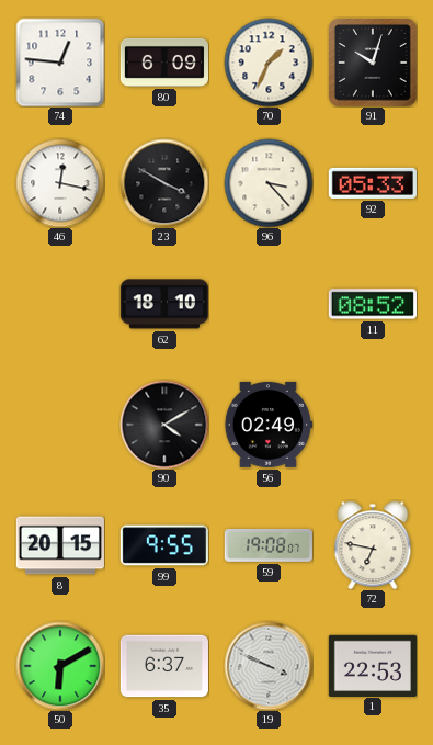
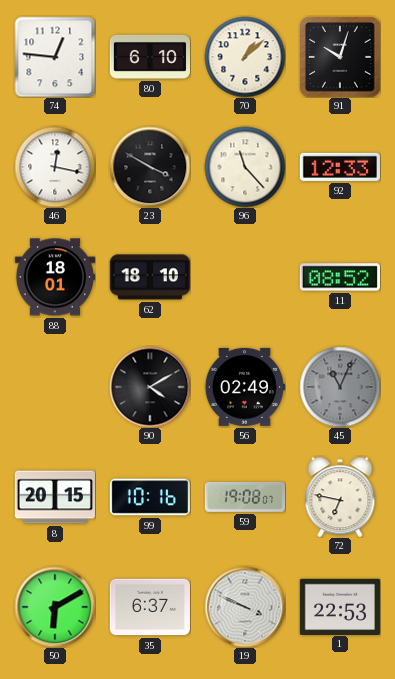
80: 6:09 -> 6:10
70: 1:34 -> 1:08
96: 3:23 -> 11:23
92: 05:33 -> 12:33
88: none -> 18:01
45: none -> 11:04
99: 9:55 -> 10:16
